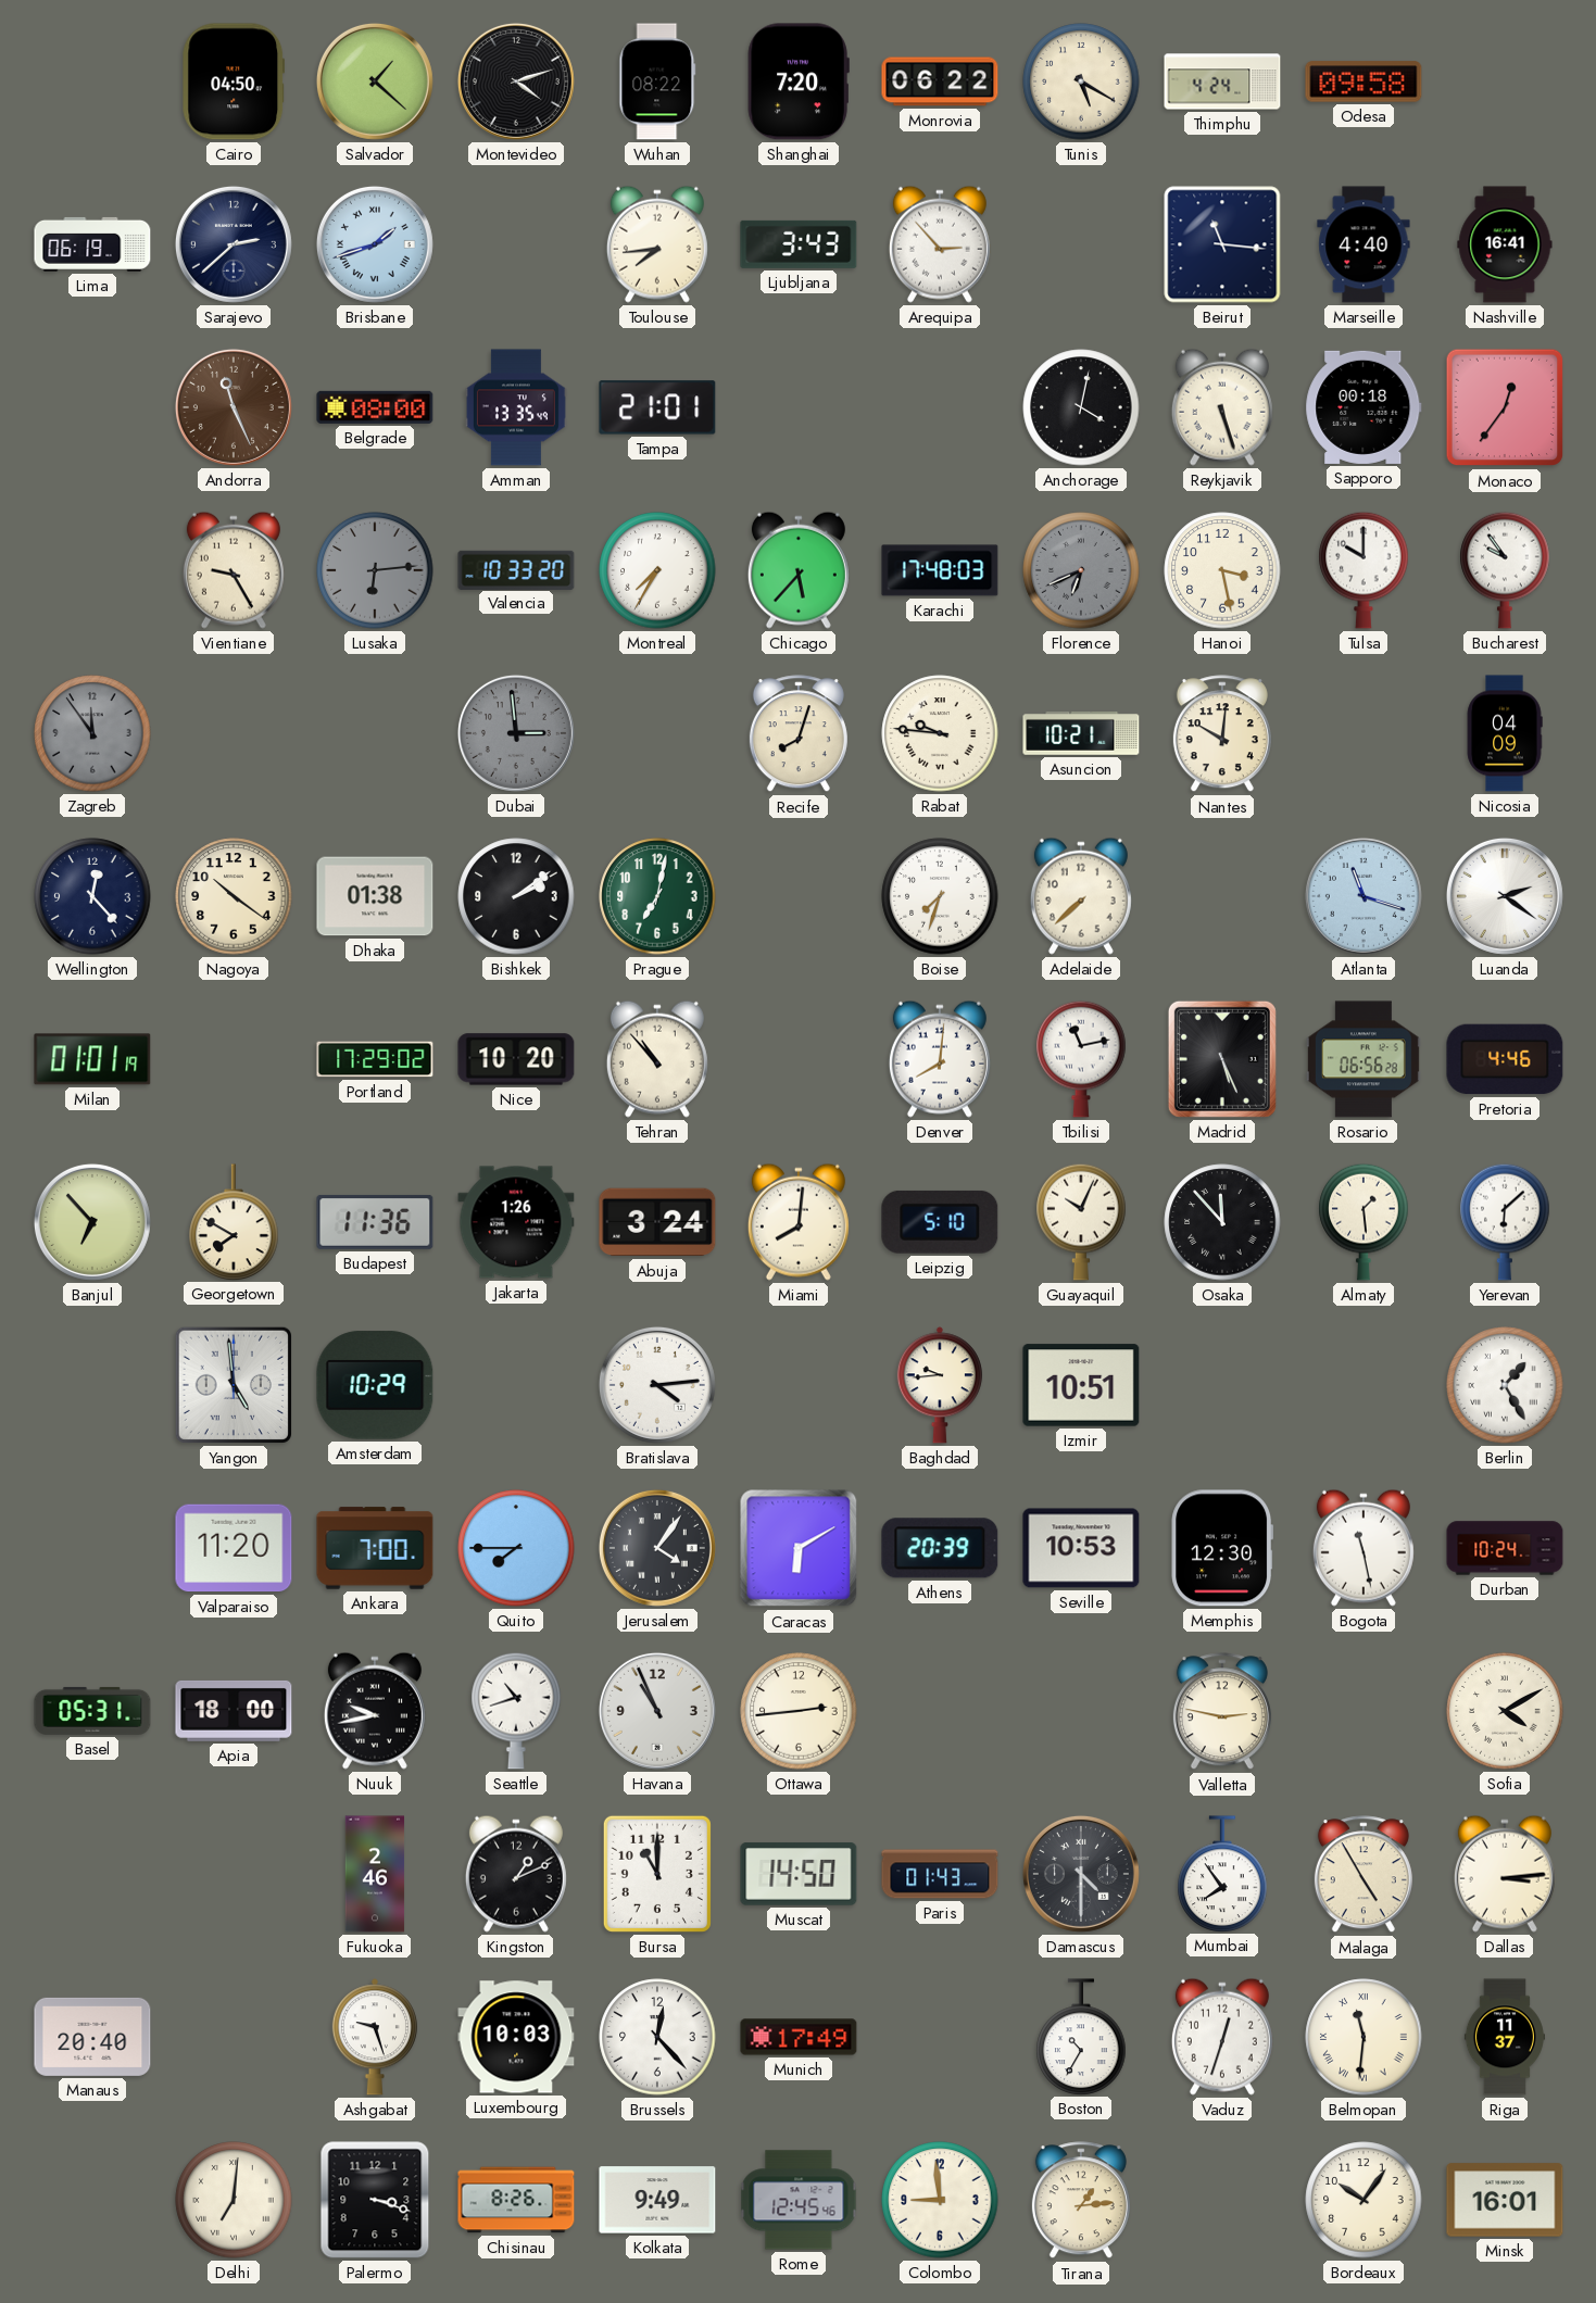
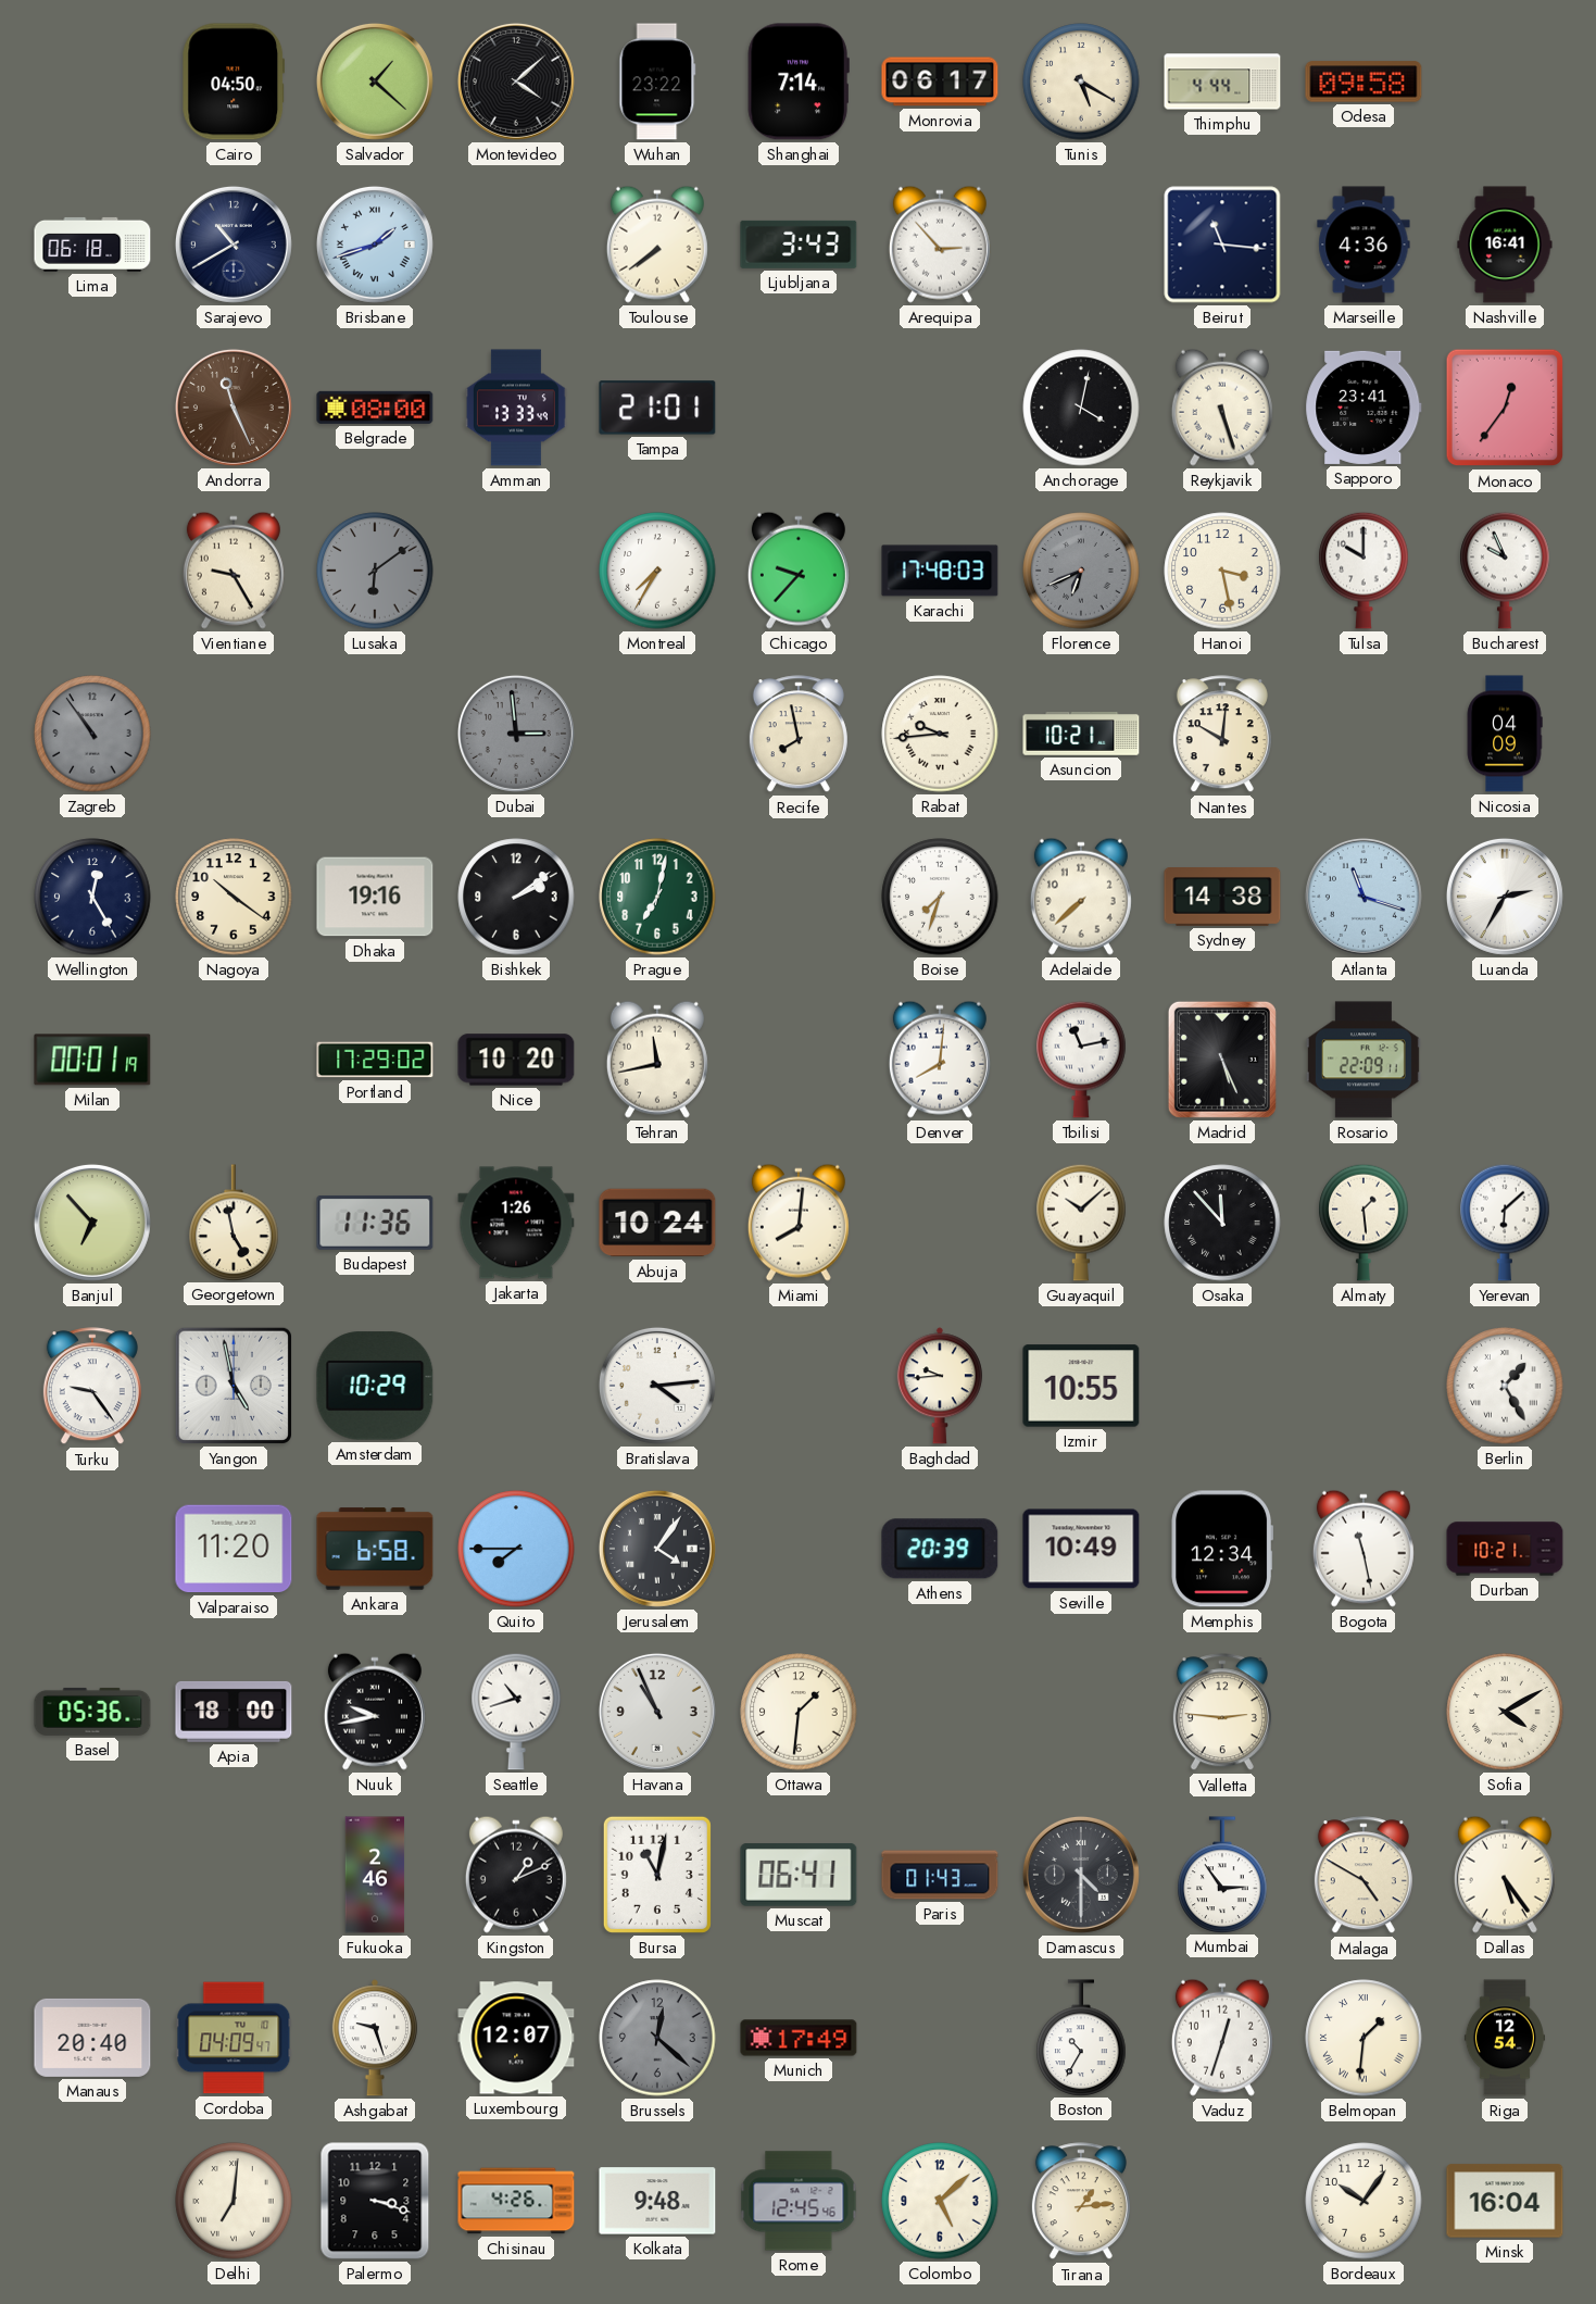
Montevideo: 4:12 -> 4:08
Wuhan: 08:22 -> 23:22
Shanghai: 7:20 -> 7:14
Monrovia: 06:22 -> 06:17
Thimphu: 4:24 -> 4:44
Lima: 06:19 -> 06:18
Sarajevo: 2:38 -> 10:40
Toulouse: 7:44 -> 7:39
Marseille: 4:40 -> 4:36
Amman: 13:35 -> 13:33
Sapporo: 00:18 -> 23:41
Lusaka: 6:14 -> 6:09
Valencia: 10:33 -> none
Chicago: 5:37 -> 9:37
Bucharest: 9:54 -> 9:56
Zagreb: 11:54 -> 10:54
Recife: 8:03 -> 7:58
Rabat: 9:46 -> 9:44
Wellington: 12:23 -> 12:25
Dhaka: 01:38 -> 19:16
Sydney: none -> 14:38
Luanda: 2:21 -> 2:35
Milan: 01:01 -> 00:01
Tehran: 10:53 -> 11:43
Rosario: 06:56 -> 22:09
Pretoria: 4:46 -> none
Georgetown: 7:50 -> 4:58
Abuja: 3:24 -> 10:24
Leipzig: 5:10 -> none
Guayaquil: 10:04 -> 10:08
Turku: none -> 9:24
Yangon: 4:59 -> 4:58
Izmir: 10:51 -> 10:55
Ankara: 7:00 -> 6:58
Caracas: 6:10 -> none
Seville: 10:53 -> 10:49
Memphis: 12:30 -> 12:34
Durban: 10:24 -> 10:21
Basel: 05:31 -> 05:36
Ottawa: 2:44 -> 1:31
Valletta: 2:47 -> 2:46
Bursa: 11:00 -> 11:02
Muscat: 14:50 -> 06:41
Mumbai: 7:54 -> 2:54
Malaga: 4:55 -> 4:50
Dallas: 3:14 -> 5:24
Cordoba: none -> 04:09
Luxembourg: 10:03 -> 12:07
Brussels: 12:23 -> 12:22
Brussels dial: white -> grey
Belmopan: 11:31 -> 1:31
Riga: 11:37 -> 12:54
Chisinau: 8:26 -> 4:26
Kolkata: 9:49 -> 9:48
Colombo: 8:59 -> 5:08
Minsk: 16:01 -> 16:04
